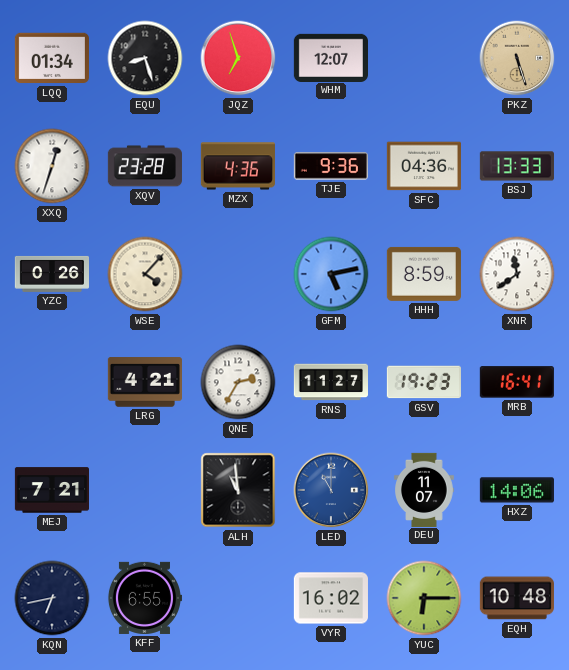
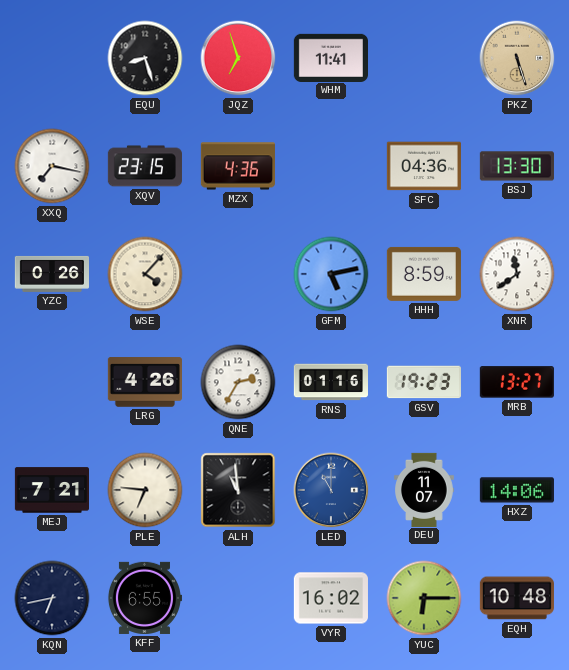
LQQ: 01:34 -> none
WHM: 12:07 -> 11:41
XXQ: 12:33 -> 7:17
XQV: 23:28 -> 23:15
TJE: 9:36 -> none
BSJ: 13:33 -> 13:30
LRG: 4:21 -> 4:26
RNS: 11:27 -> 01:16
MRB: 16:41 -> 13:27
PLE: none -> 6:46
